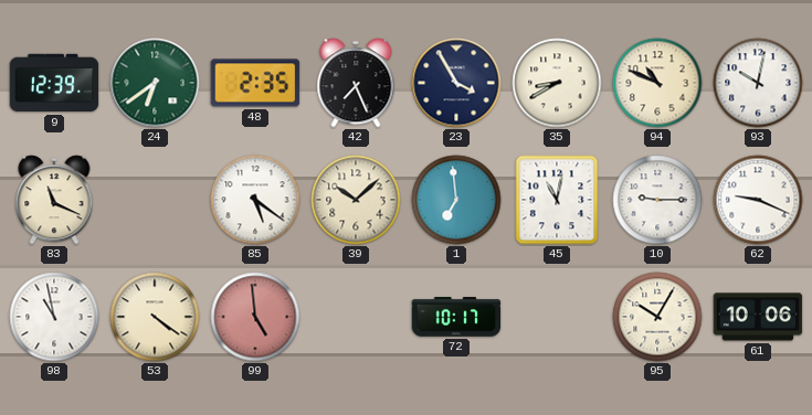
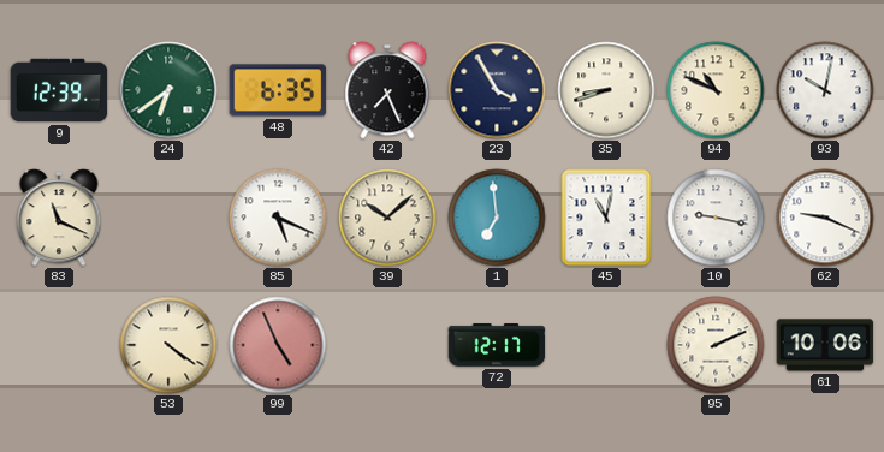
48: 2:35 -> 6:35
35: 8:40 -> 8:42
85: 5:21 -> 5:19
10: 9:15 -> 9:17
98: 10:58 -> none
99: 4:59 -> 4:56
72: 10:17 -> 12:17
95: 10:05 -> 2:11
